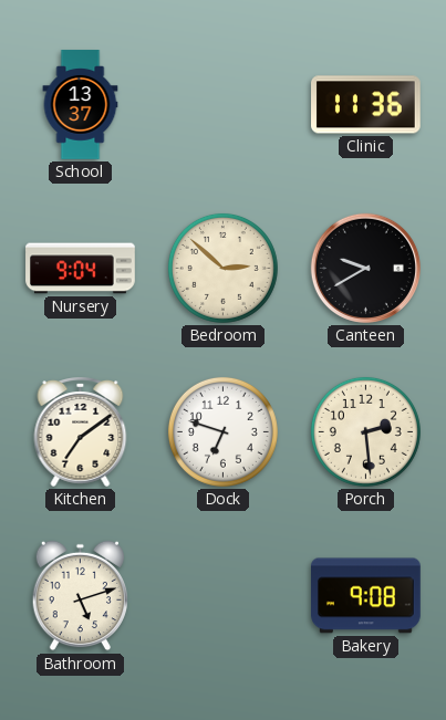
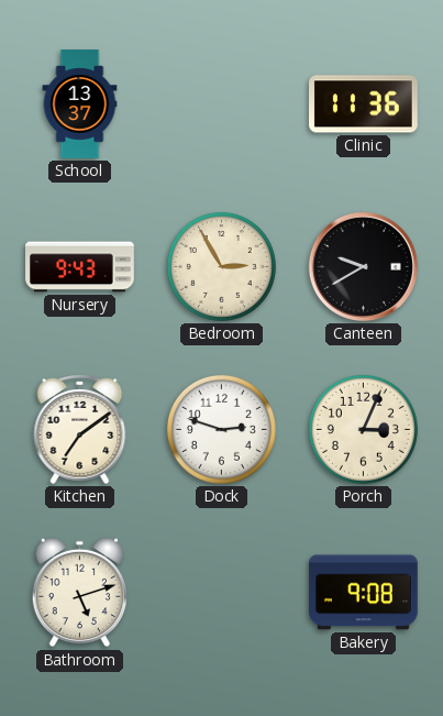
Nursery: 9:04 -> 9:43
Bedroom: 2:52 -> 2:55
Dock: 6:48 -> 2:48
Porch: 2:29 -> 3:04
